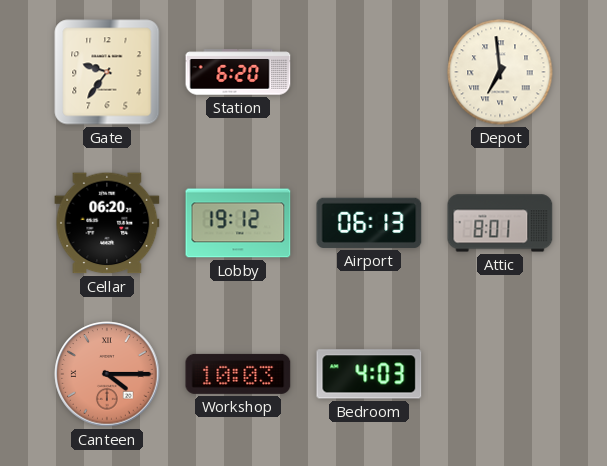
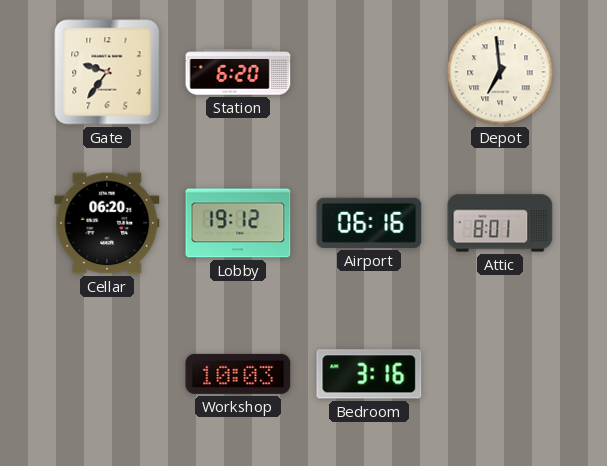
Airport: 06:13 -> 06:16
Canteen: 4:15 -> none
Bedroom: 4:03 -> 3:16
